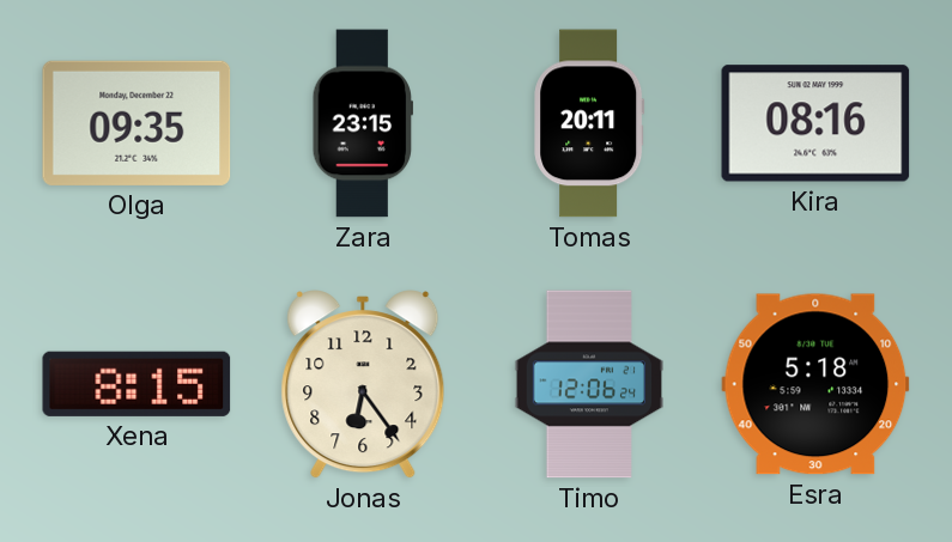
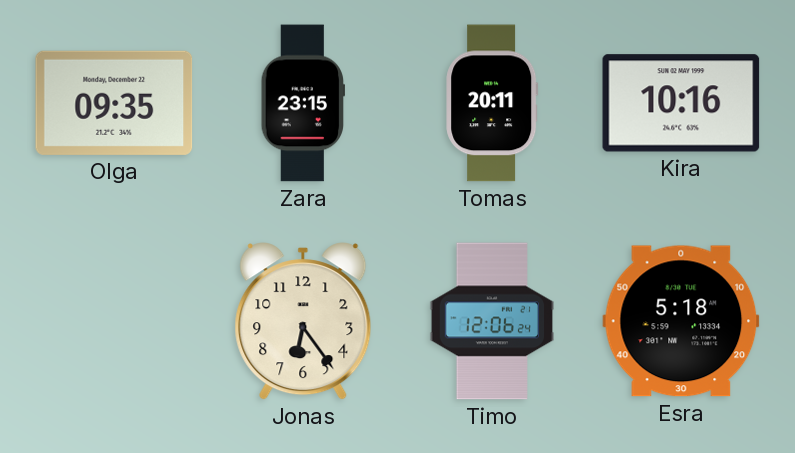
Kira: 08:16 -> 10:16
Xena: 8:15 -> none
